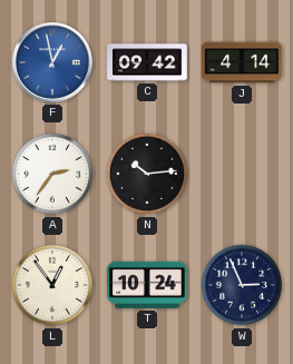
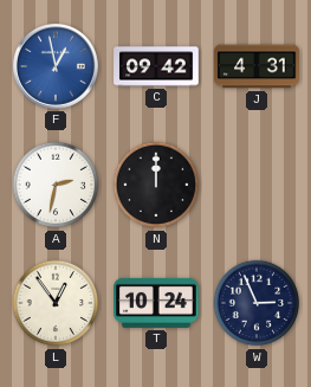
J: 4:14 -> 4:31
A: 2:36 -> 2:32
N: 10:14 -> 12:00
